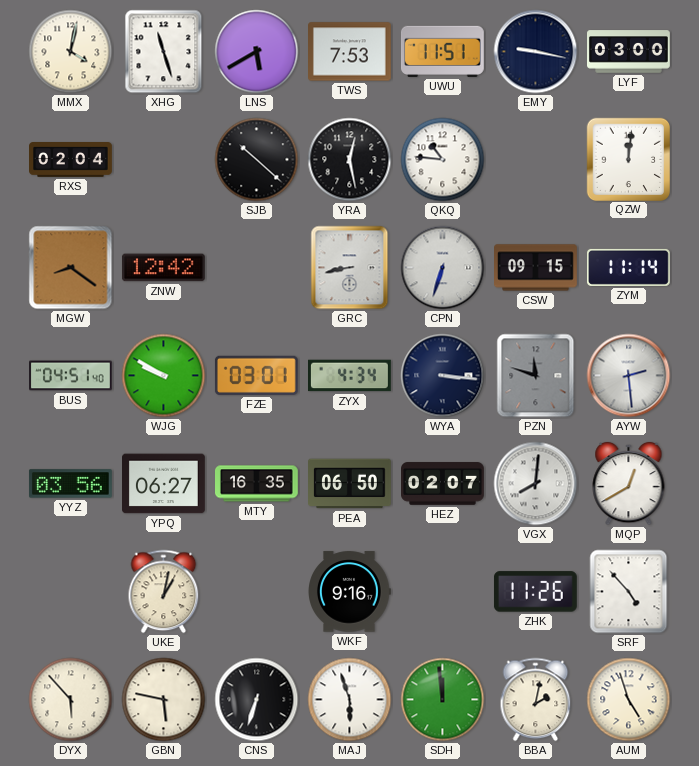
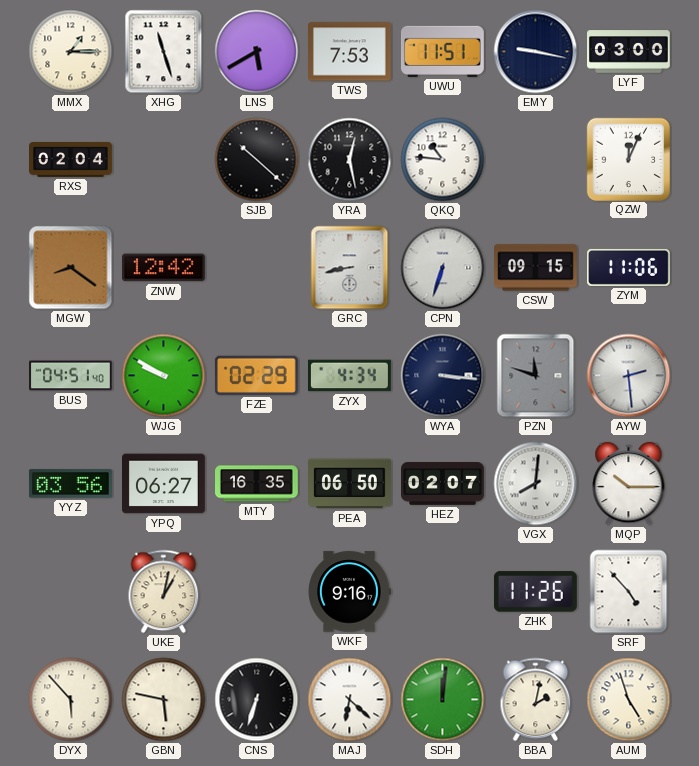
MMX: 4:02 -> 1:15
QZW: 12:01 -> 12:04
ZYM: 11:14 -> 11:06
FZE: 03:01 -> 02:29
MQP: 12:40 -> 10:15
MAJ: 5:57 -> 6:22
SDH: 11:59 -> 12:01
